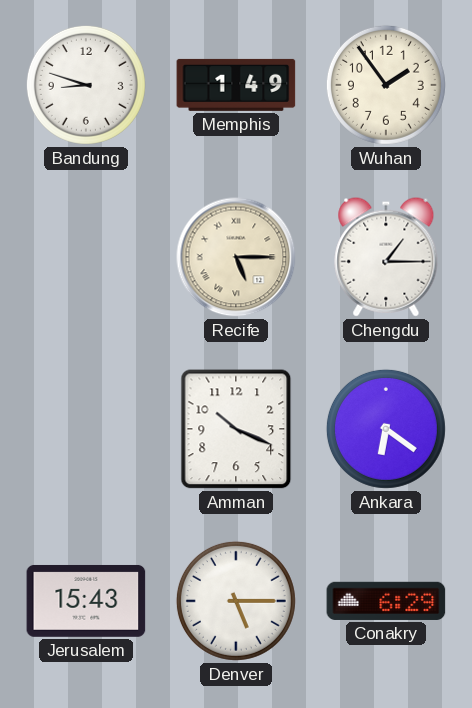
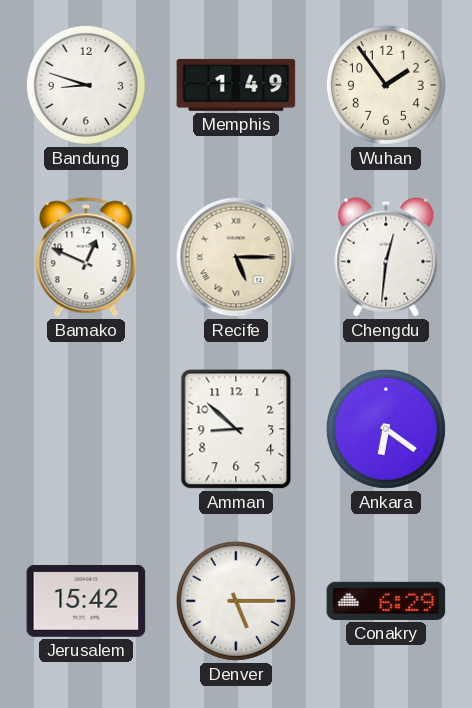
Bamako: none -> 12:49
Chengdu: 1:15 -> 12:31
Amman: 10:19 -> 8:52
Jerusalem: 15:43 -> 15:42
